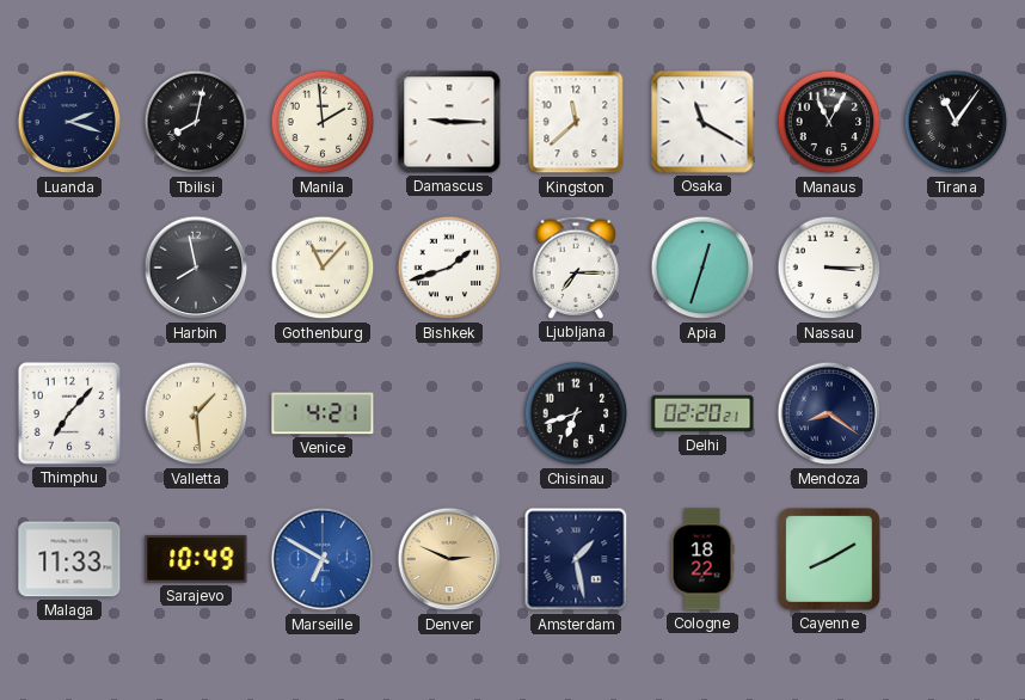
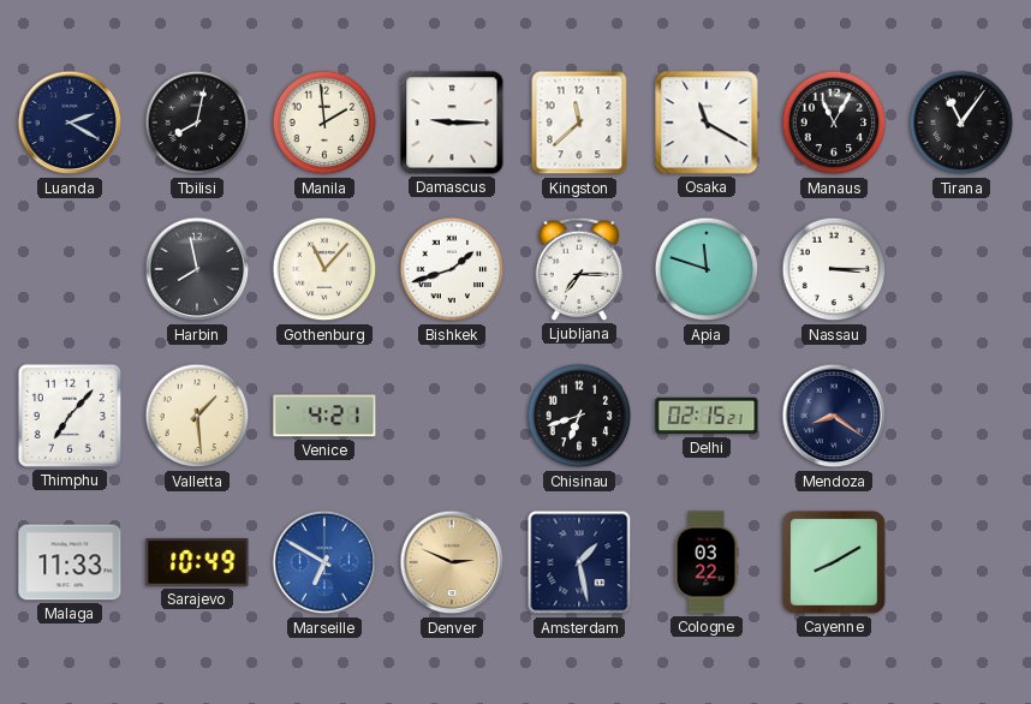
Luanda: 2:18 -> 2:20
Apia: 12:33 -> 11:48
Delhi: 02:20 -> 02:15
Cologne: 18:22 -> 03:22
